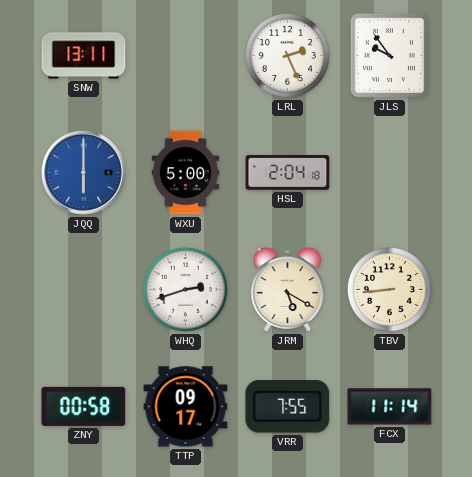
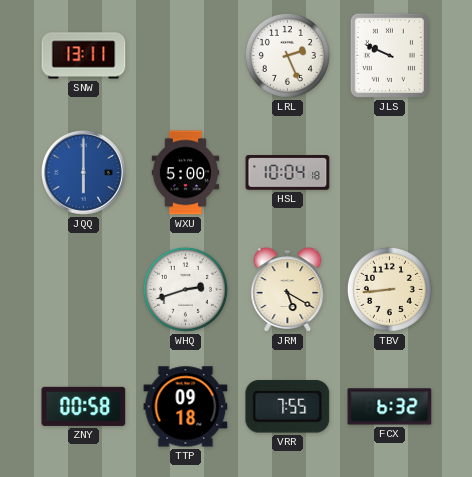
JLS: 9:54 -> 9:49
HSL: 2:04 -> 10:04
TTP: 09:17 -> 09:18
FCX: 11:14 -> 6:32
